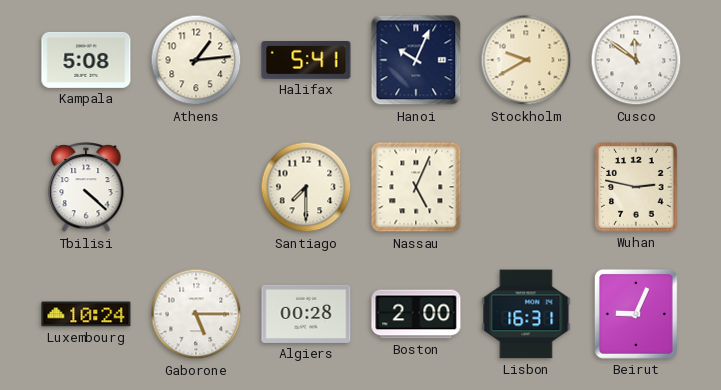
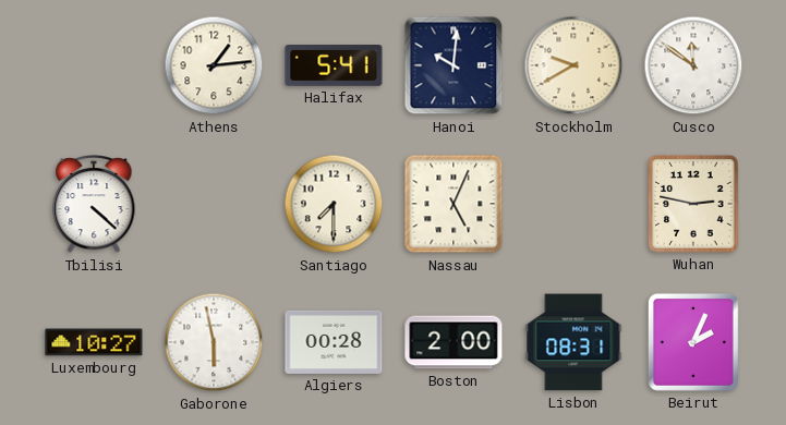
Kampala: 5:08 -> none
Hanoi: 10:04 -> 10:01
Luxembourg: 10:24 -> 10:27
Gaborone: 5:15 -> 5:58
Lisbon: 16:31 -> 08:31
Beirut: 9:04 -> 2:04
